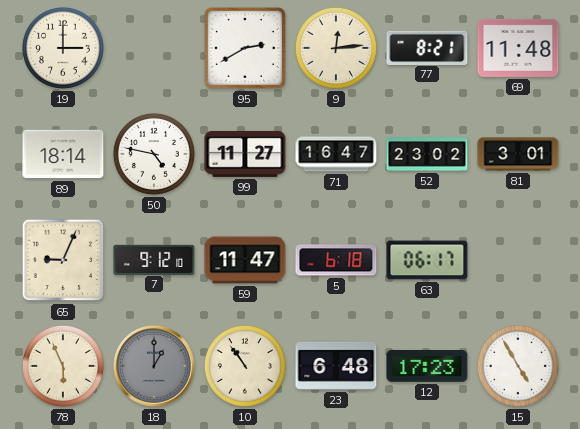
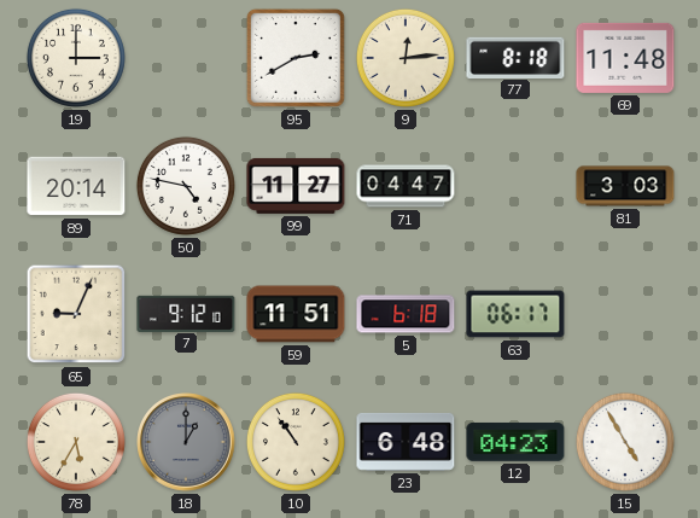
77: 8:21 -> 8:18
89: 18:14 -> 20:14
71: 16:47 -> 04:47
52: 23:02 -> none
81: 3:01 -> 3:03
59: 11:47 -> 11:51
78: 5:56 -> 5:35
12: 17:23 -> 04:23
